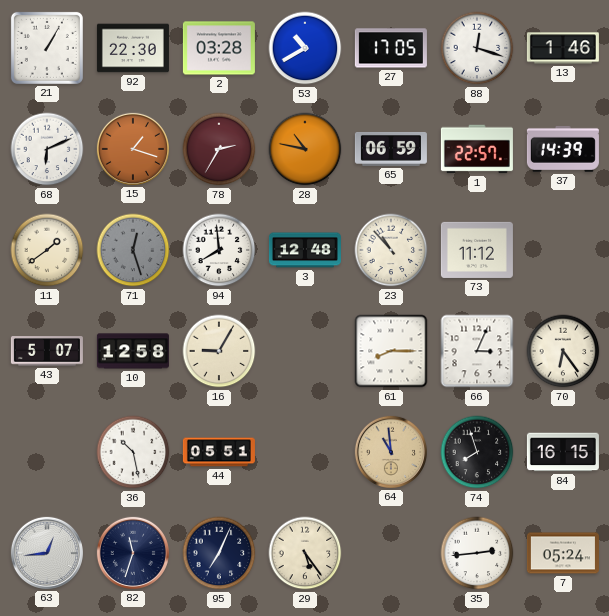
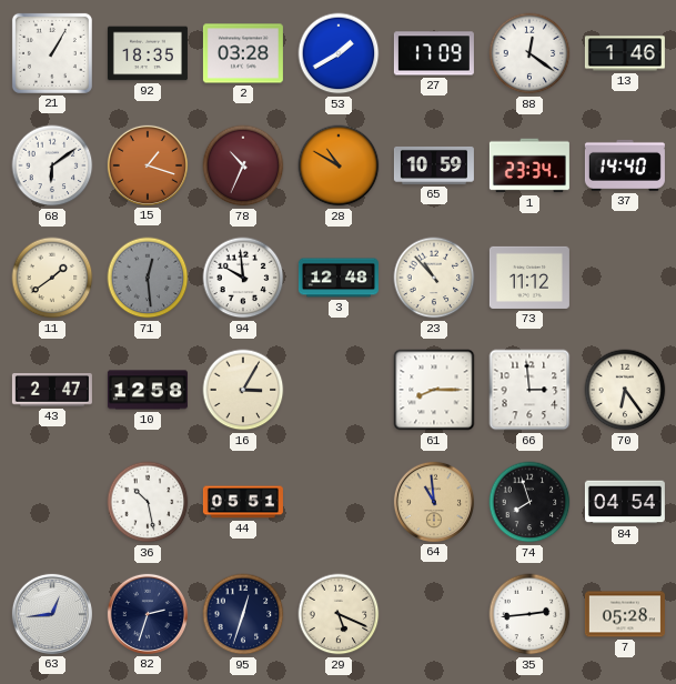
92: 22:30 -> 18:35
53: 10:40 -> 1:40
27: 17:05 -> 17:09
88: 12:18 -> 12:21
68: 6:11 -> 6:09
78: 2:35 -> 10:34
28: 10:47 -> 10:50
65: 06:59 -> 10:59
1: 22:57 -> 23:34
37: 14:39 -> 14:40
71: 12:27 -> 12:29
94: 7:59 -> 9:59
43: 5:07 -> 2:47
16: 9:05 -> 3:05
66: 3:04 -> 2:59
84: 16:15 -> 04:54
82: 11:33 -> 2:33
95: 7:04 -> 12:33
29: 5:24 -> 5:19
7: 05:24 -> 05:28
